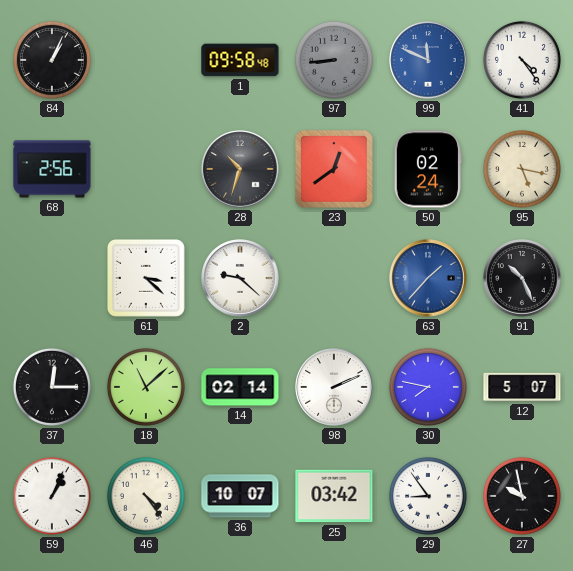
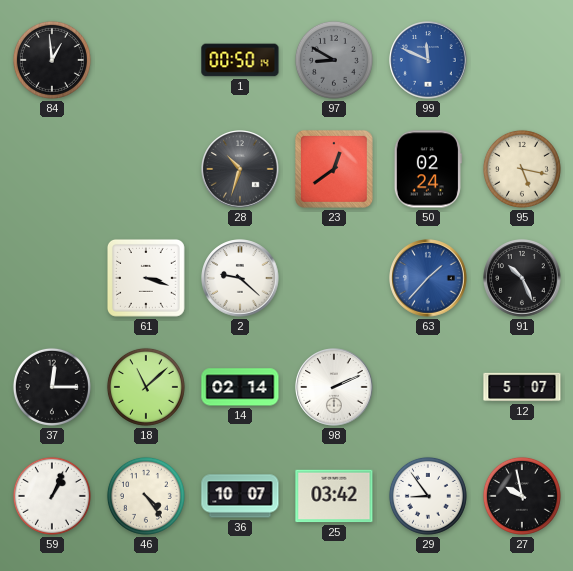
84: 1:04 -> 12:59
1: 09:58 -> 00:50
97: 8:44 -> 8:50
41: 4:24 -> none
68: 2:56 -> none
61: 3:22 -> 3:18
30: 7:47 -> none
